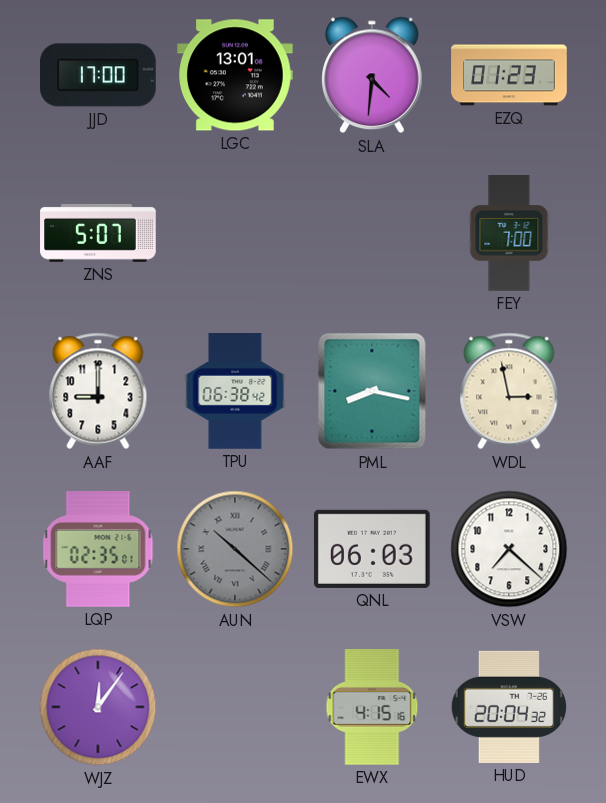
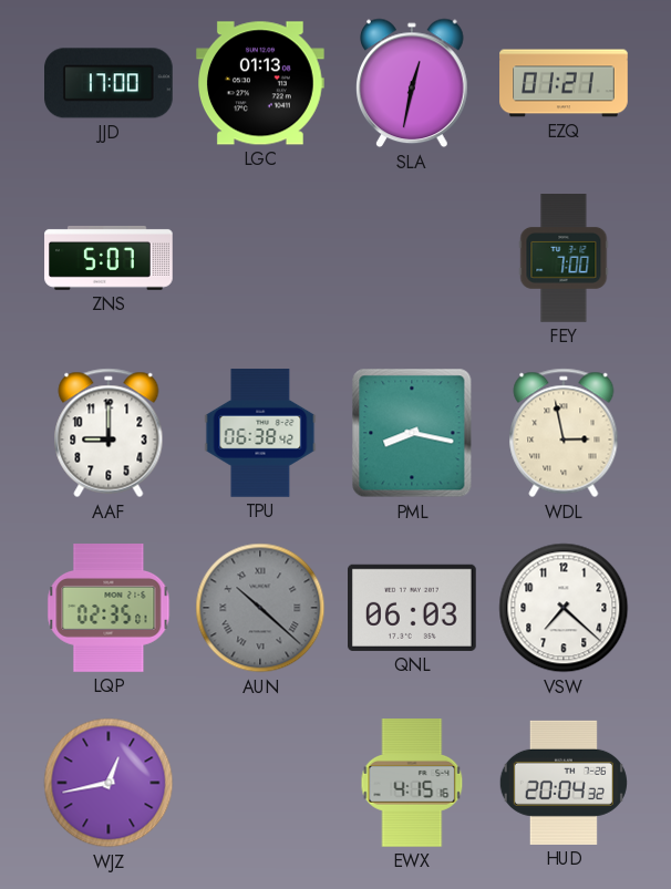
LGC: 13:01 -> 01:13
SLA: 4:31 -> 12:32
EZQ: 01:23 -> 01:21
WJZ: 12:06 -> 12:43
